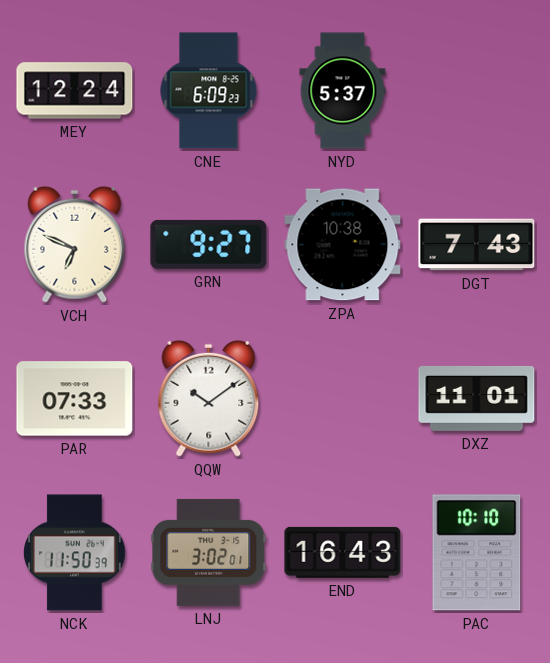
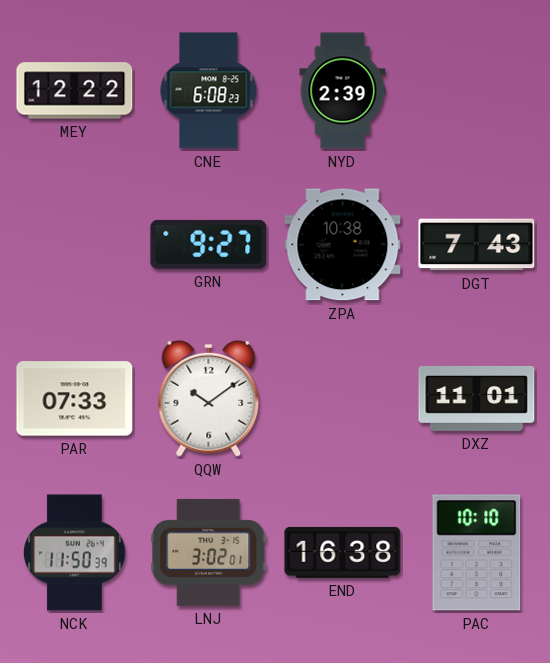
MEY: 12:24 -> 12:22
CNE: 6:09 -> 6:08
NYD: 5:37 -> 2:39
VCH: 6:49 -> none
END: 16:43 -> 16:38
